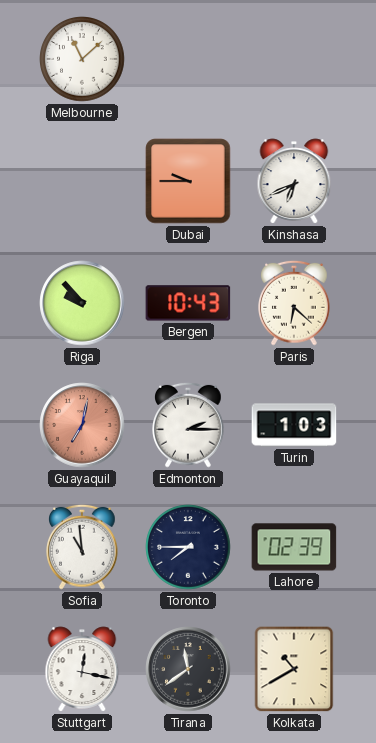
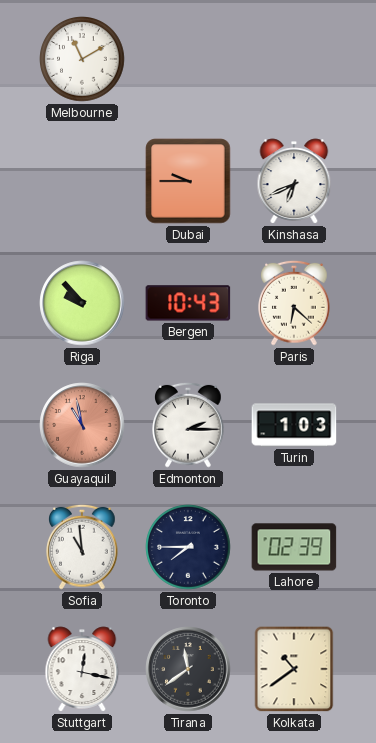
Melbourne: 11:08 -> 11:10
Guayaquil: 7:02 -> 10:58
Kolkata: 10:40 -> 10:39
